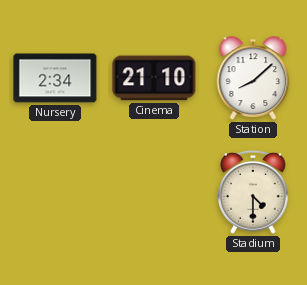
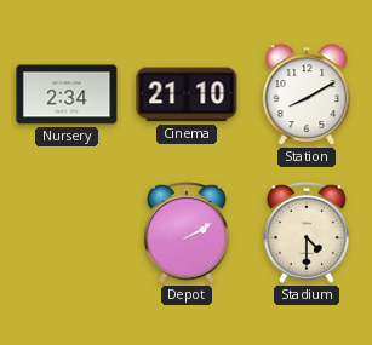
Station: 8:08 -> 8:10
Depot: none -> 2:10
